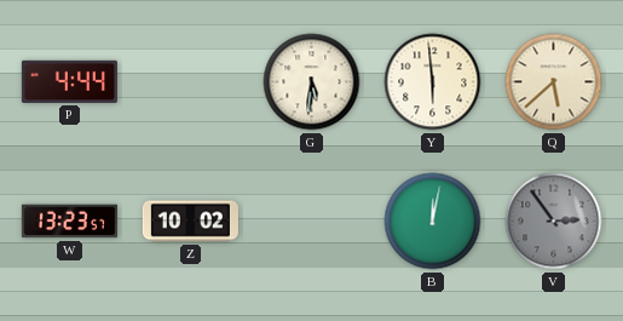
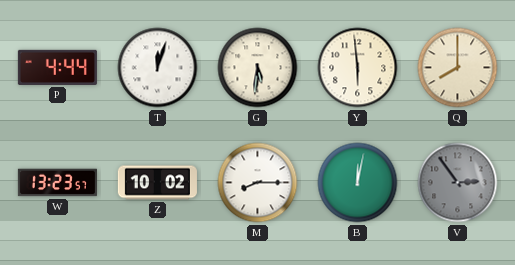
T: none -> 12:03
Q: 5:38 -> 8:00
M: none -> 8:15
